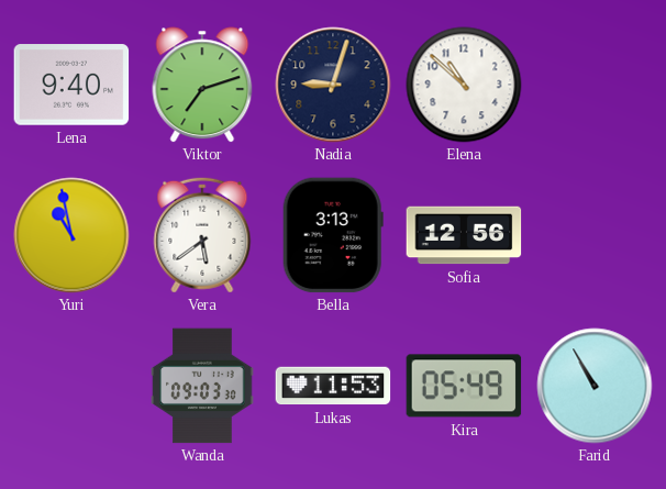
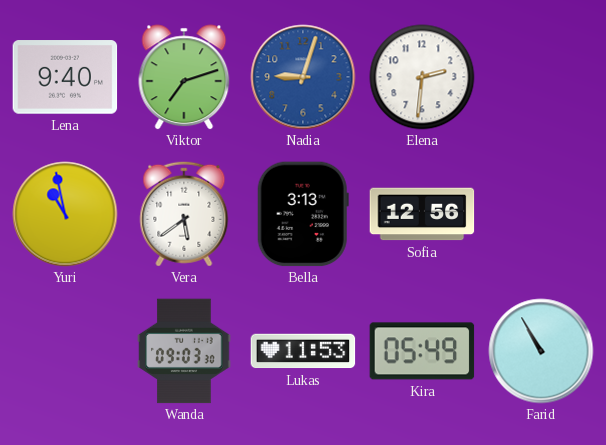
Nadia dial: navy -> blue
Elena: 10:52 -> 2:31
